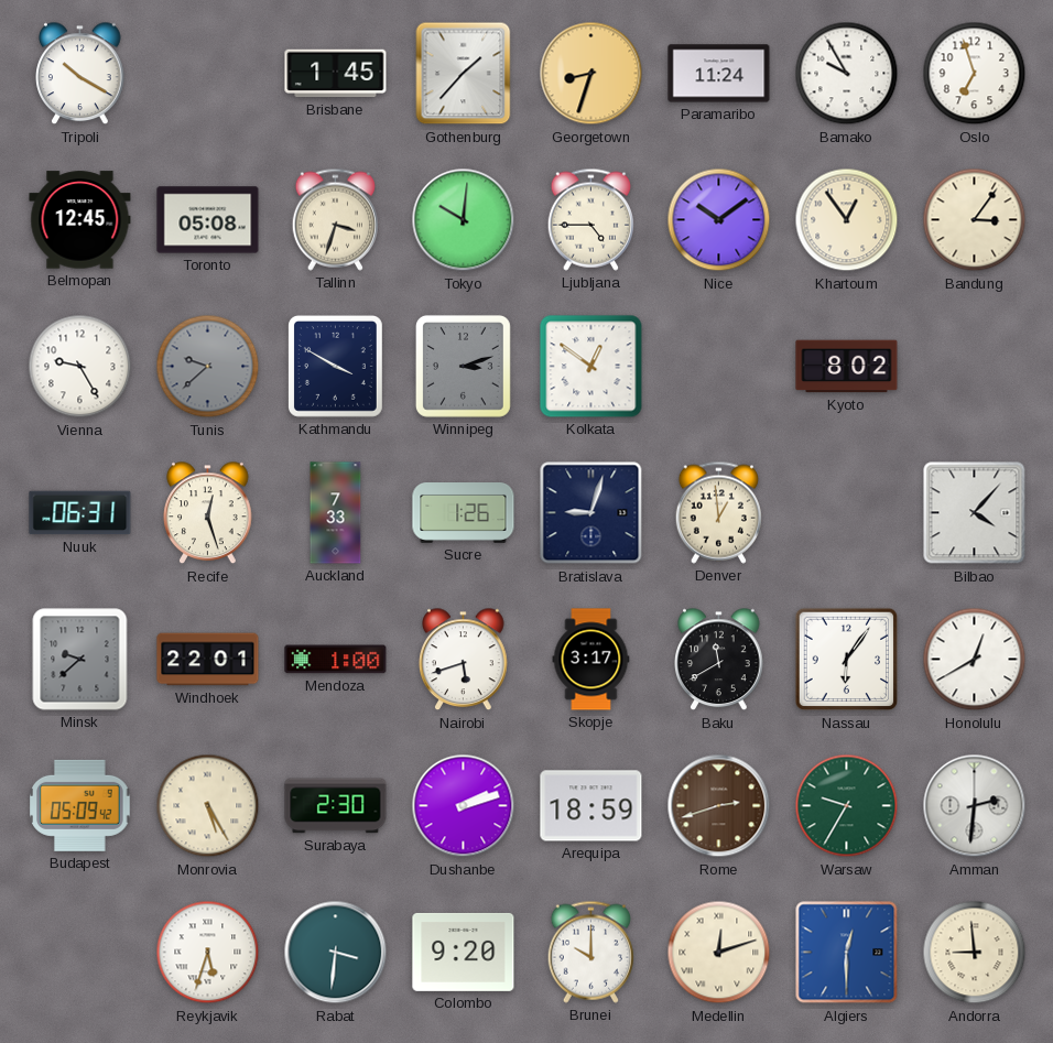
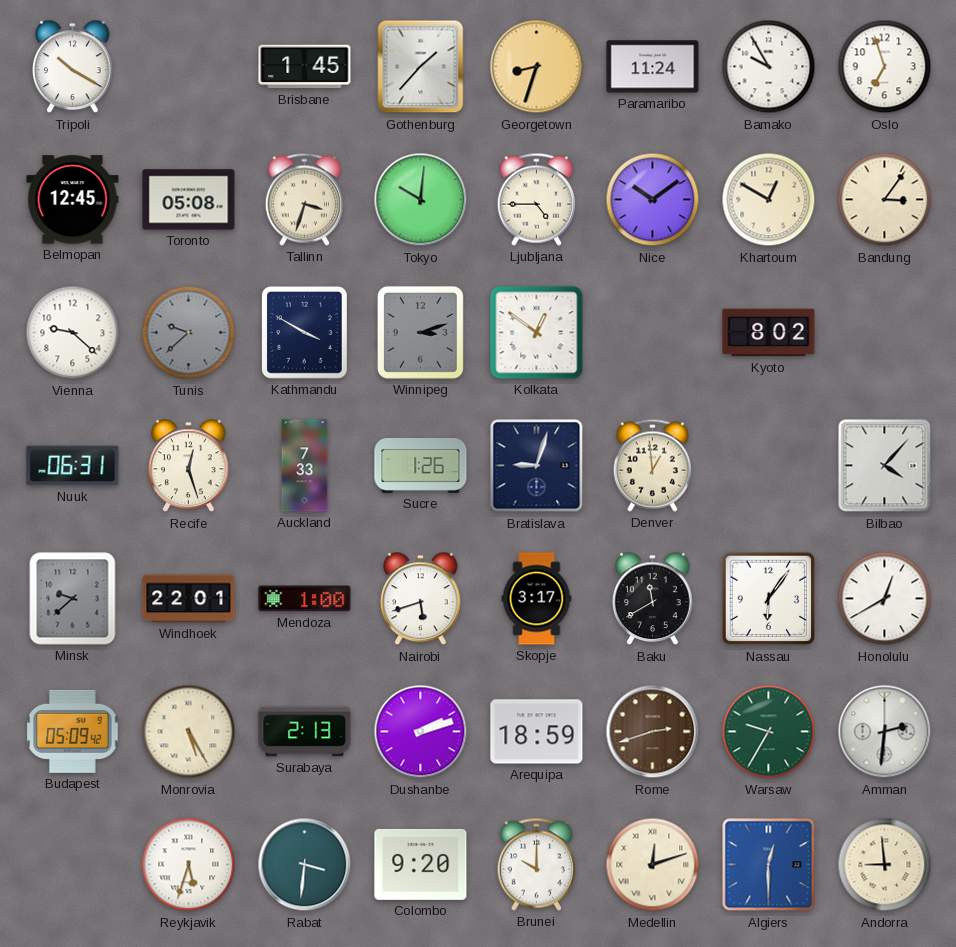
Khartoum: 12:54 -> 12:50
Vienna: 9:25 -> 9:22
Surabaya: 2:30 -> 2:13
